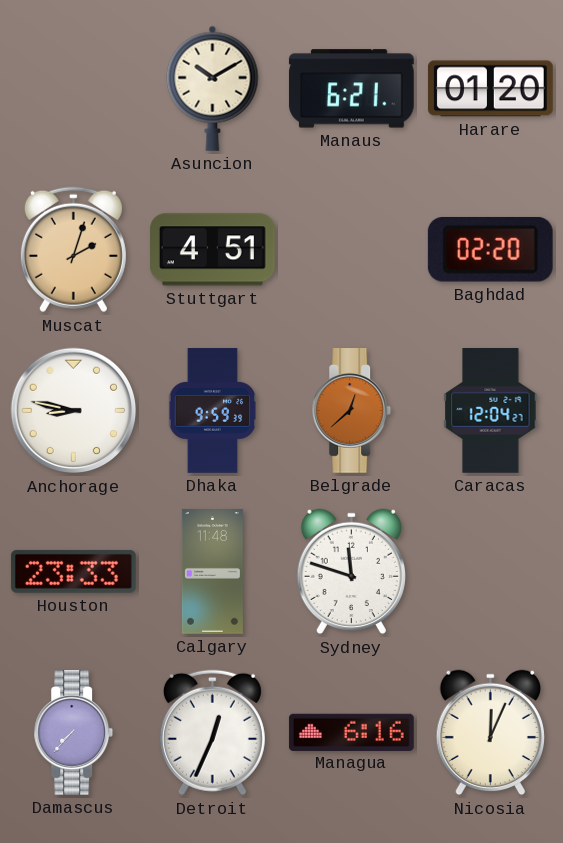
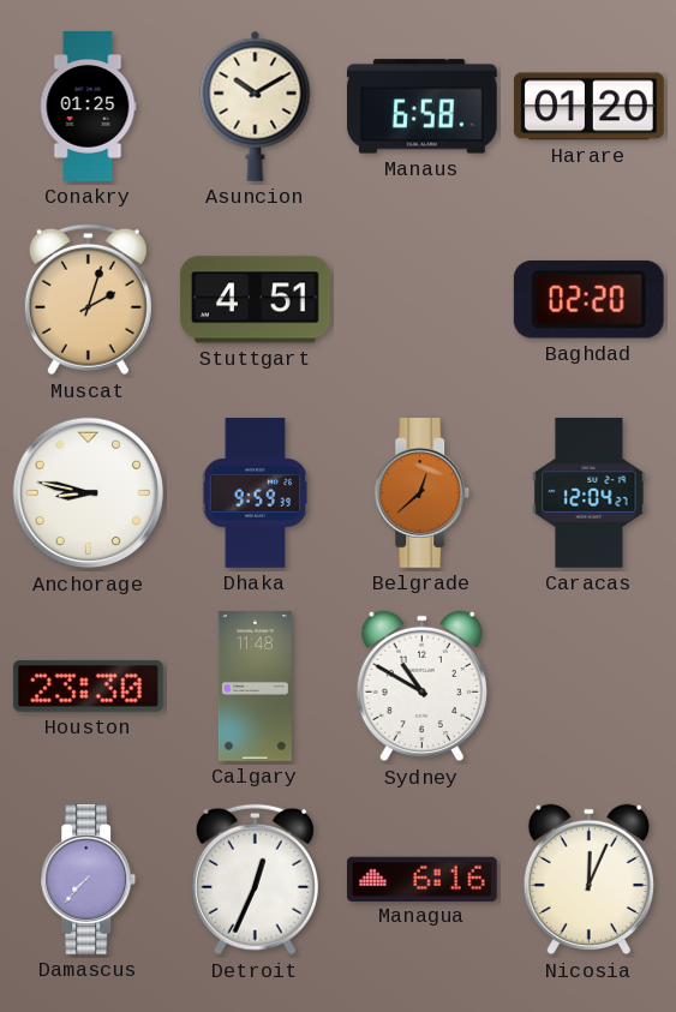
Conakry: none -> 01:25
Manaus: 6:21 -> 6:58
Houston: 23:33 -> 23:30
Sydney: 11:48 -> 10:50
